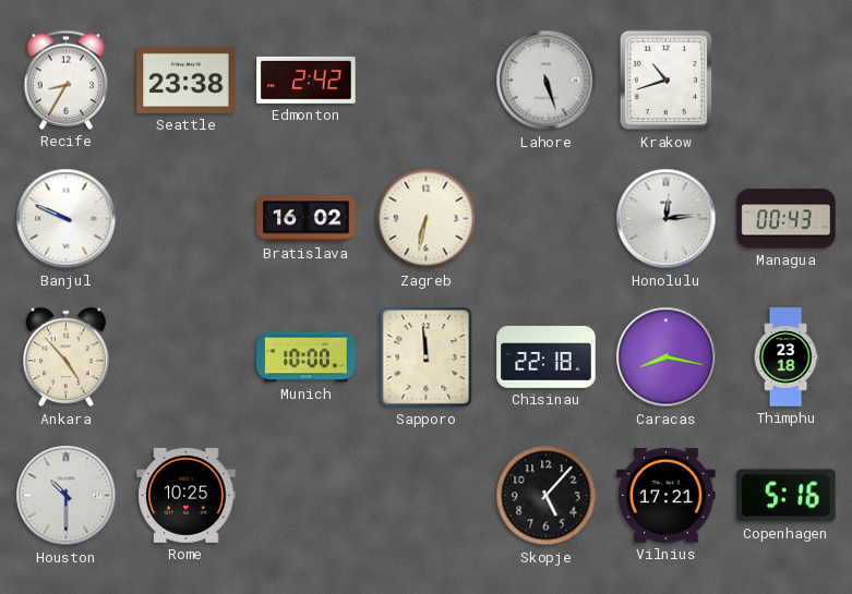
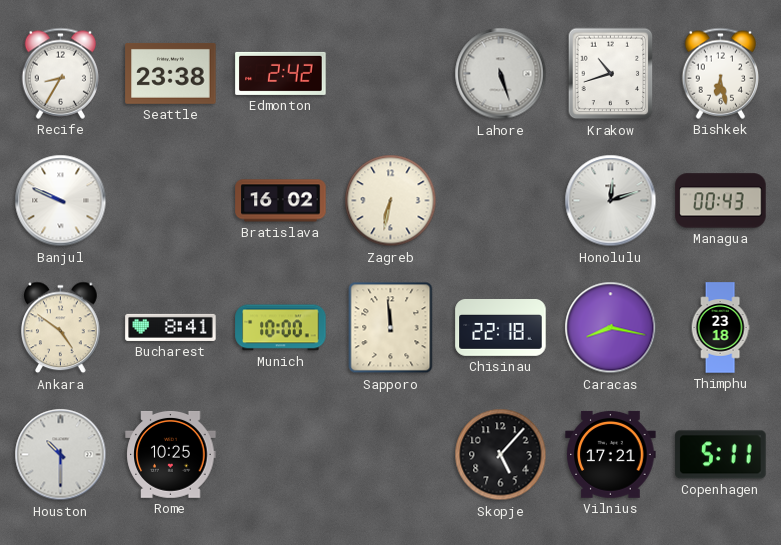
Bishkek: none -> 6:28
Honolulu: 12:14 -> 12:12
Ankara: 4:53 -> 4:51
Bucharest: none -> 8:41
Copenhagen: 5:16 -> 5:11
